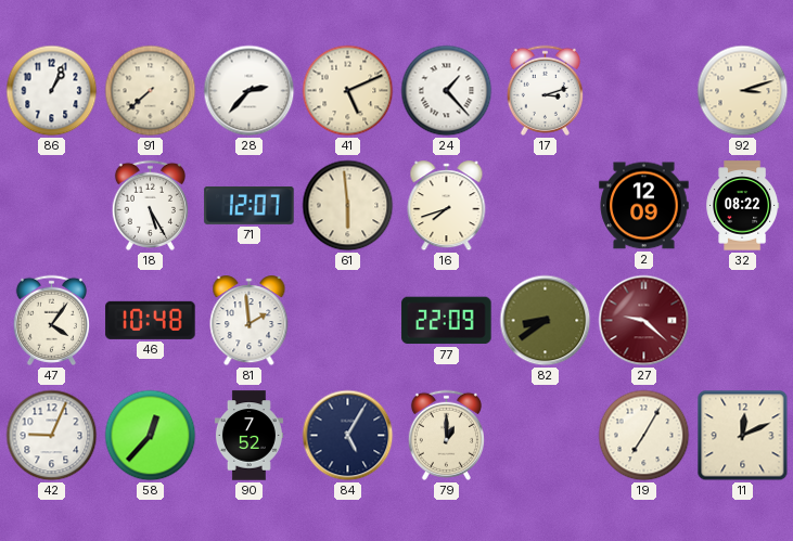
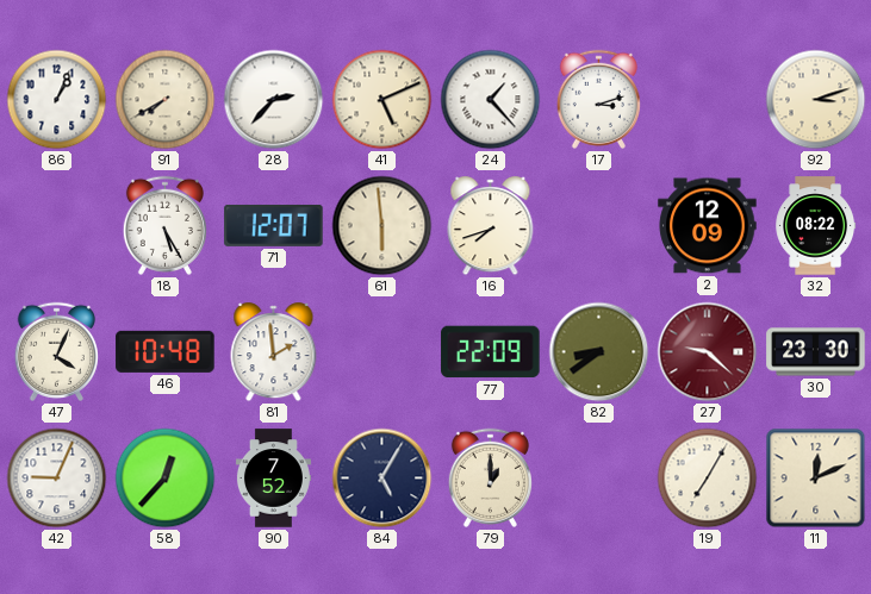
91: 7:38 -> 7:40
47: 4:06 -> 4:04
30: none -> 23:30
